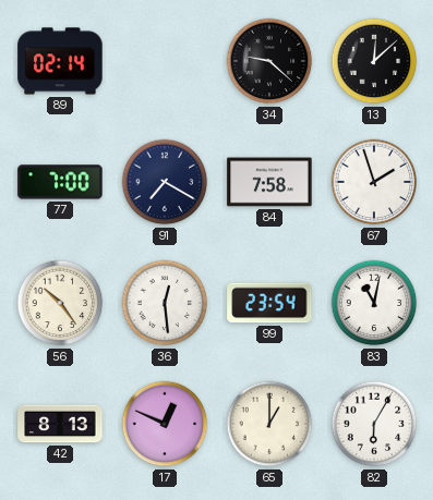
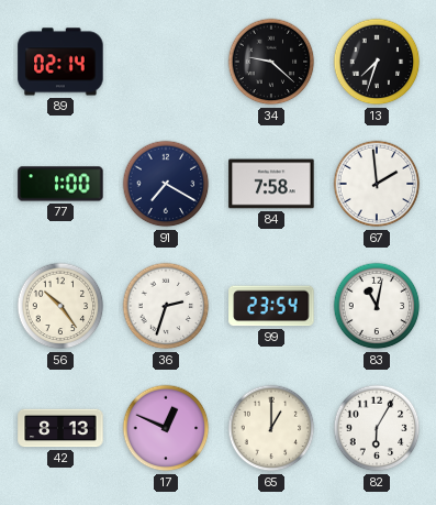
13: 12:08 -> 7:33
77: 7:00 -> 1:00
67: 1:57 -> 1:59
36: 12:29 -> 2:33
